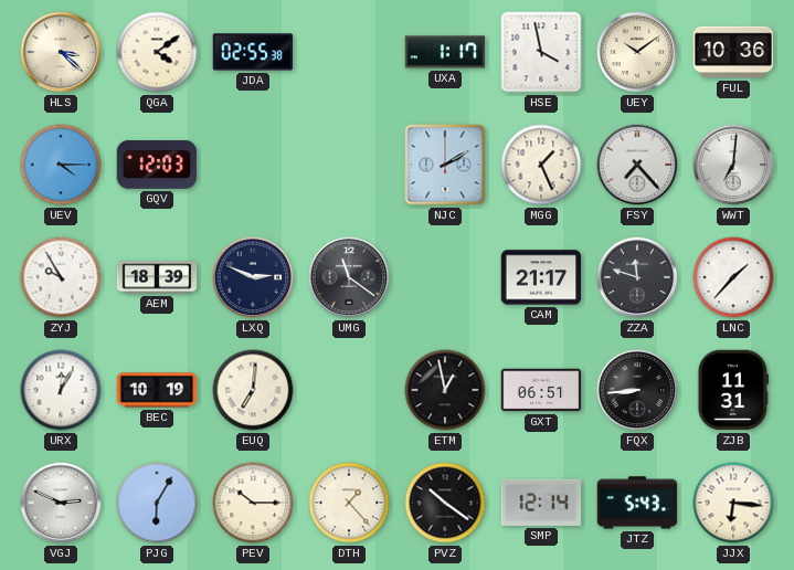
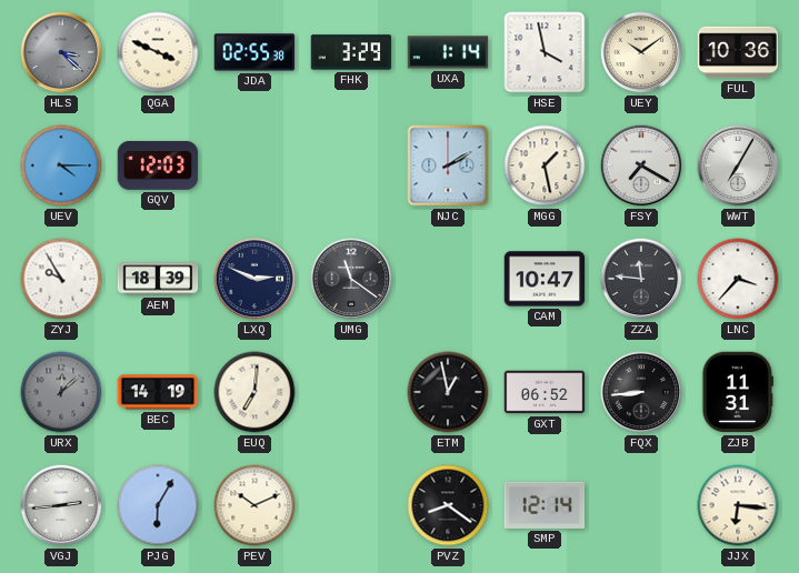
HLS dial: cream -> grey
QGA: 4:09 -> 3:49
FHK: none -> 3:29
UXA: 1:17 -> 1:14
MGG: 1:26 -> 1:28
FSY: 7:23 -> 7:20
WWT: 7:01 -> 7:05
CAM: 21:17 -> 10:47
ZZA: 11:48 -> 11:46
LNC: 1:37 -> 3:37
URX: 12:05 -> 12:08
URX dial: white -> grey
BEC: 10:19 -> 14:19
GXT: 06:51 -> 06:52
VGJ: 2:49 -> 2:44
PEV: 10:15 -> 10:11
DTH: 1:23 -> none
PVZ: 10:21 -> 8:21
JTZ: 5:43 -> none
